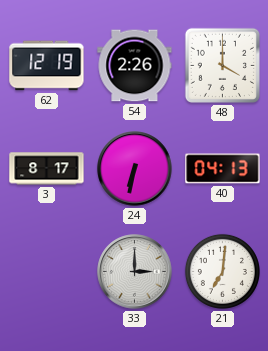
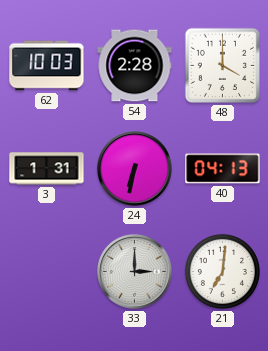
62: 12:19 -> 10:03
54: 2:26 -> 2:28
3: 8:17 -> 1:31
